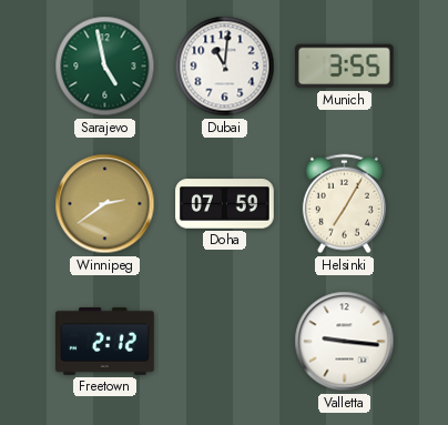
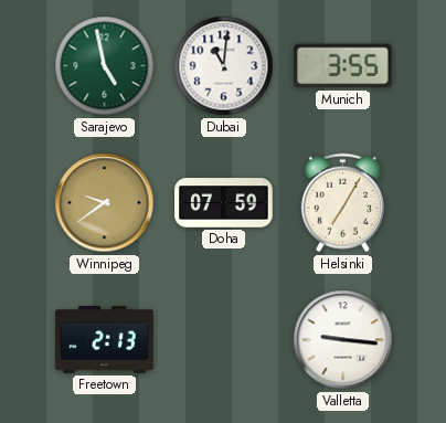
Winnipeg: 2:39 -> 9:39
Freetown: 2:12 -> 2:13
